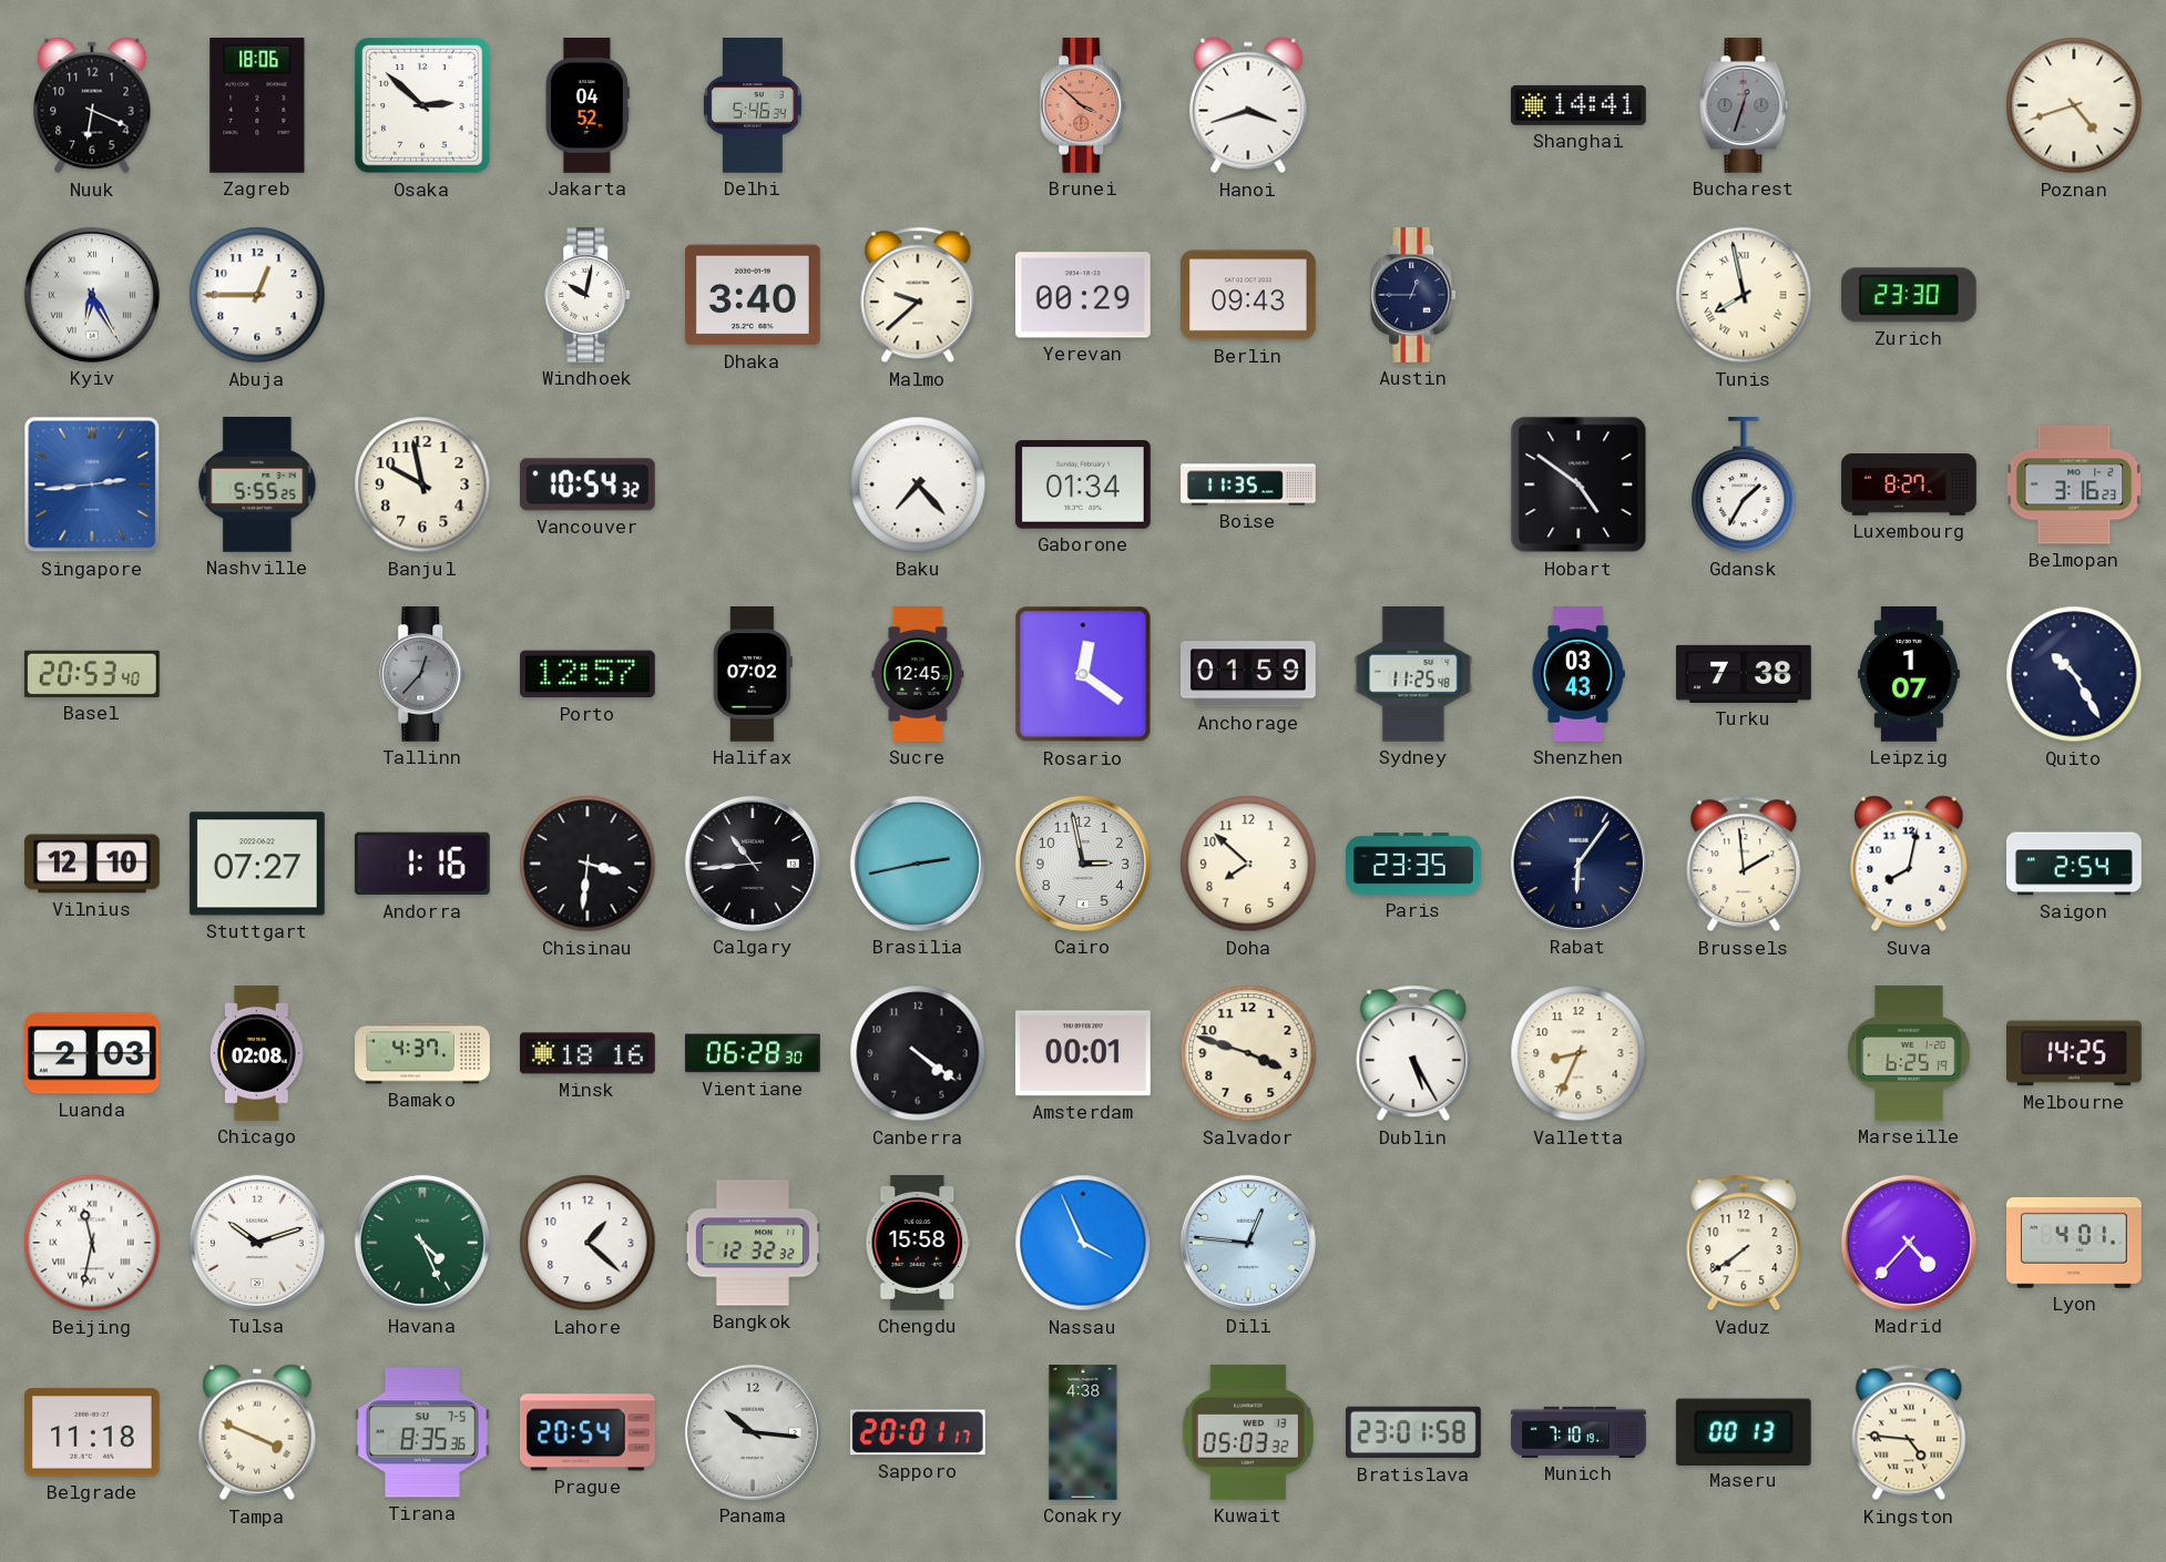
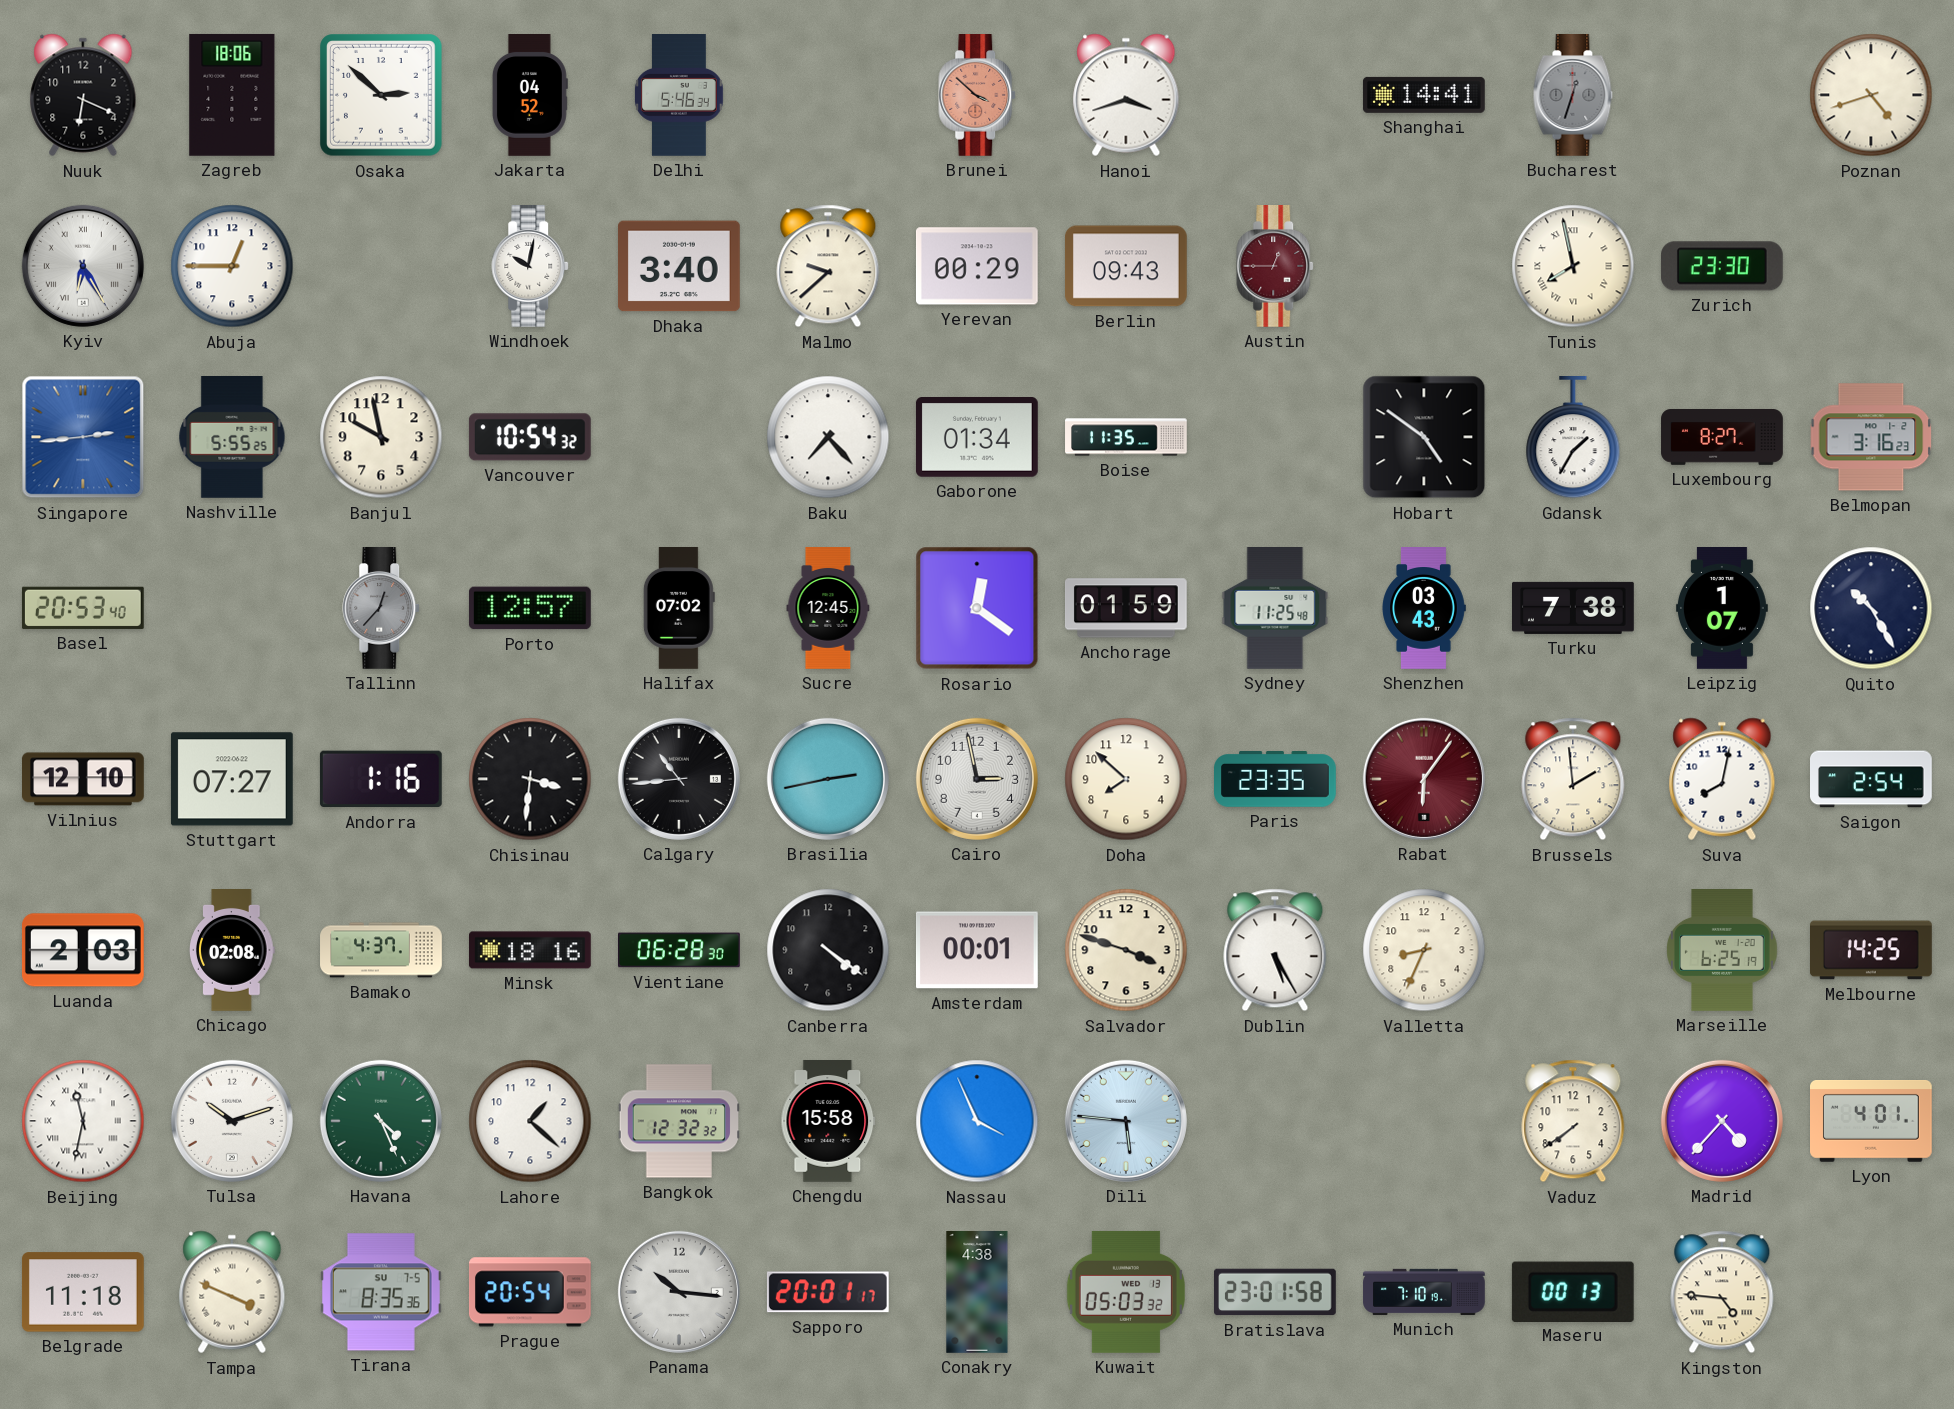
Austin dial: navy -> burgundy
Rabat dial: navy -> burgundy
Dili: 12:46 -> 5:46
